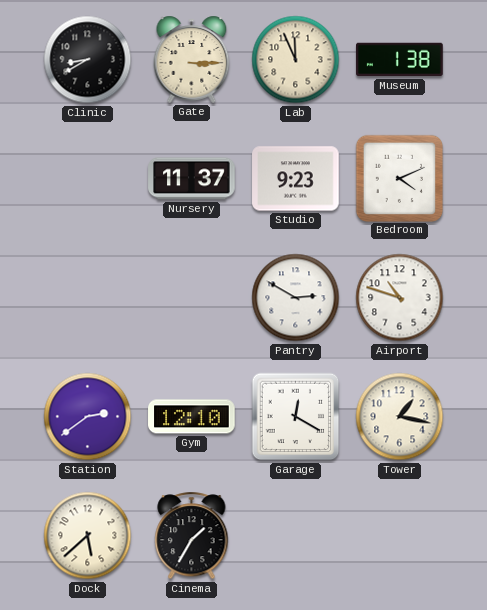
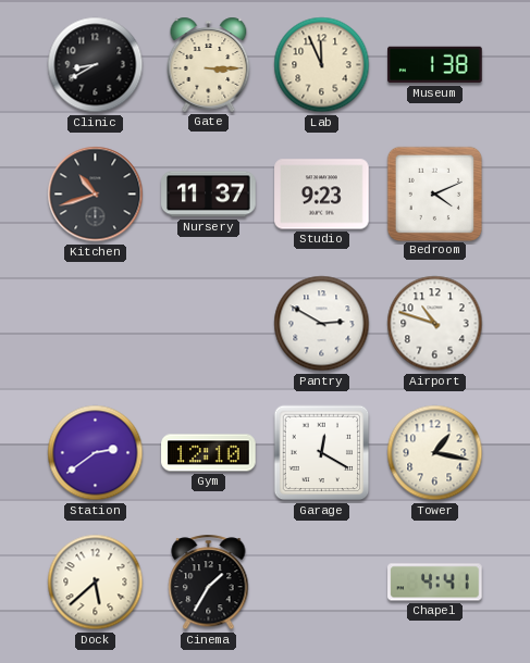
Kitchen: none -> 10:42
Chapel: none -> 4:41
